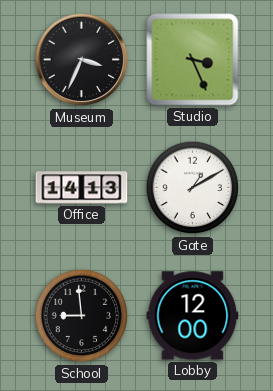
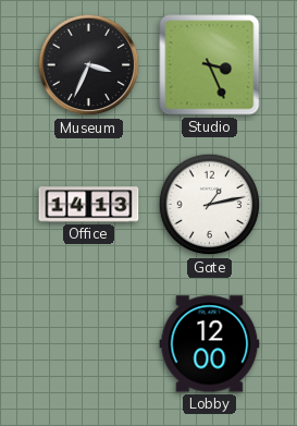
Gate: 1:10 -> 1:13
School: 8:59 -> none
